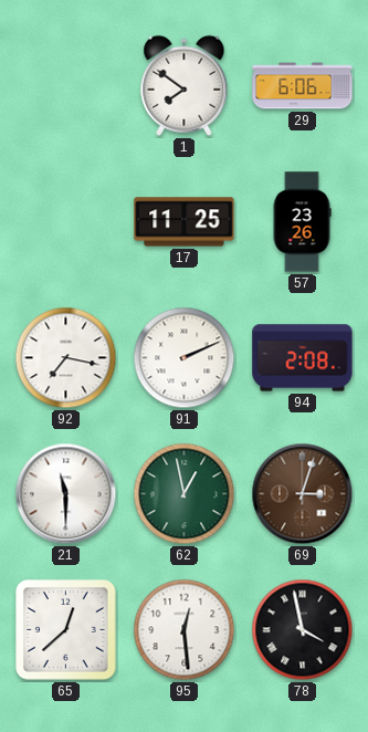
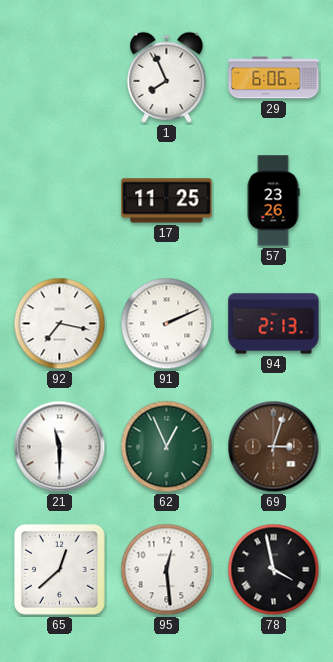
1: 7:51 -> 7:56
94: 2:08 -> 2:13
62: 12:58 -> 12:56
